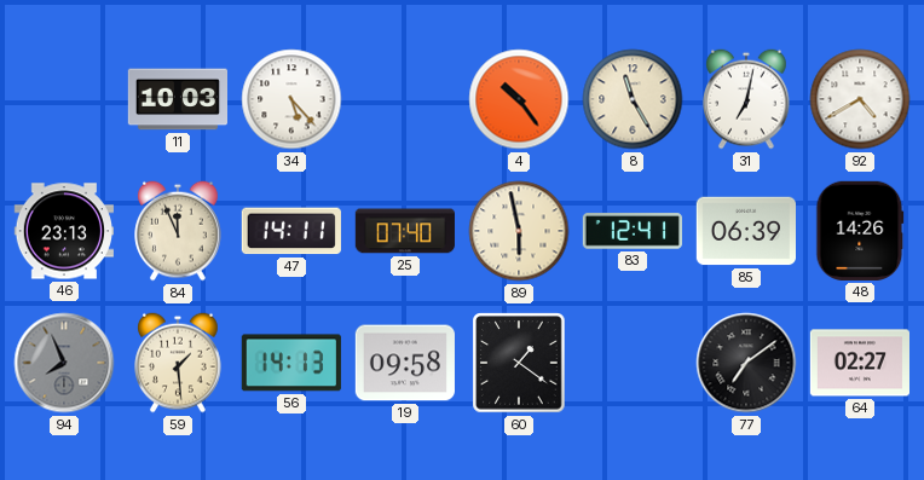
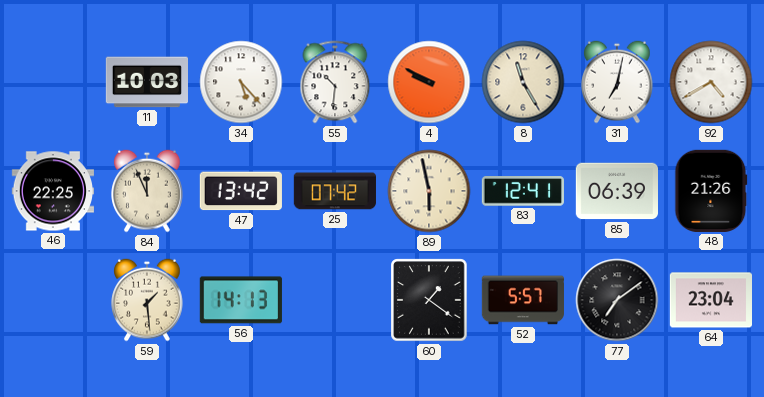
55: none -> 10:31
4: 10:24 -> 9:50
46: 23:13 -> 22:25
47: 14:11 -> 13:42
25: 07:40 -> 07:42
48: 14:26 -> 21:26
94: 7:56 -> none
19: 09:58 -> none
52: none -> 5:57
64: 02:27 -> 23:04
